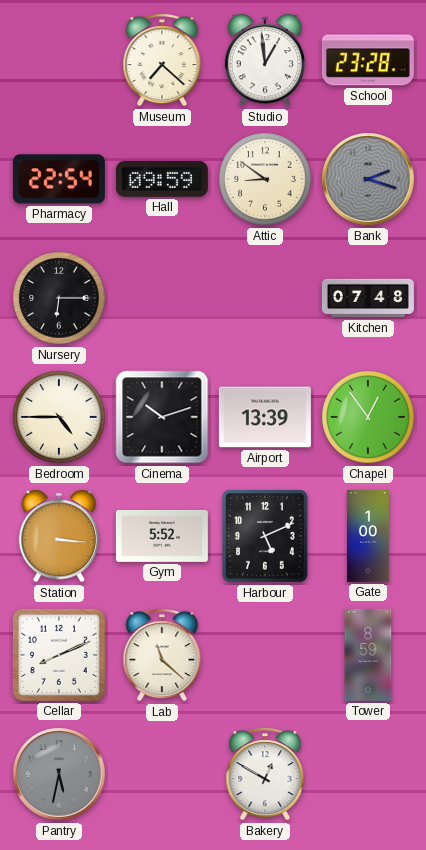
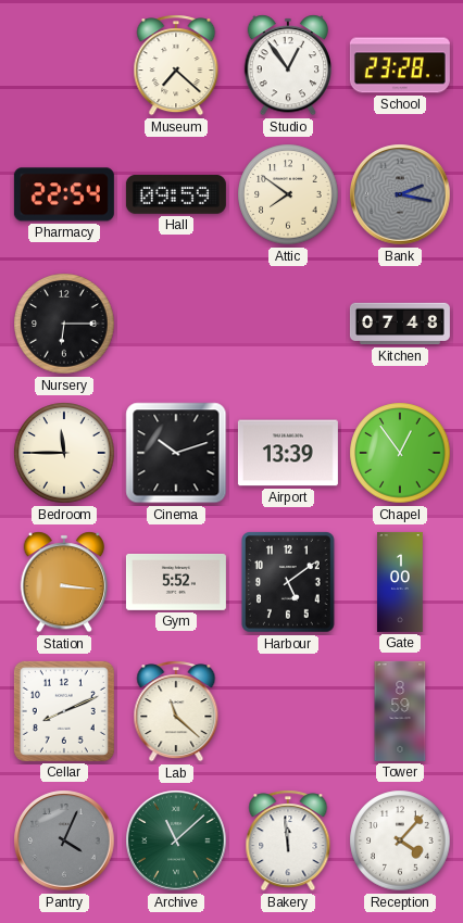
Studio: 12:59 -> 12:54
Attic: 8:51 -> 7:51
Bank: 2:18 -> 2:17
Bedroom: 4:45 -> 11:45
Harbour: 5:11 -> 5:09
Pantry: 5:32 -> 4:04
Archive: none -> 11:08
Bakery: 12:50 -> 11:59
Reception: none -> 4:07
